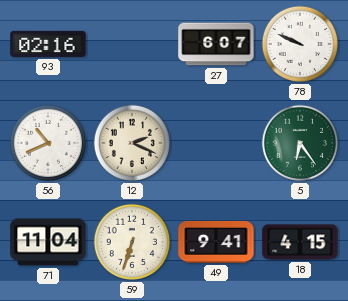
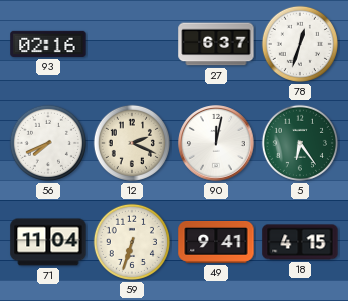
27: 6:07 -> 6:37
78: 9:49 -> 12:33
56: 10:41 -> 7:41
90: none -> 12:02
